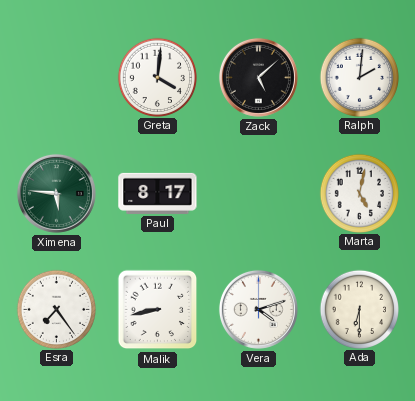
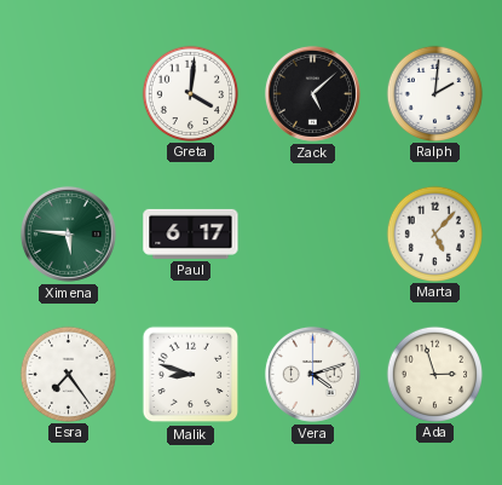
Paul: 8:17 -> 6:17
Marta: 5:02 -> 5:07
Malik: 8:43 -> 8:48
Ada: 6:30 -> 2:57
